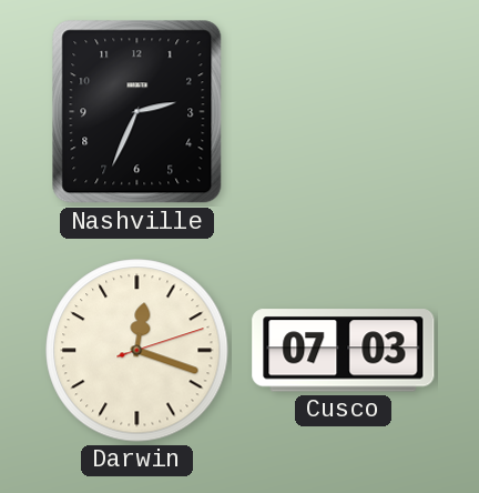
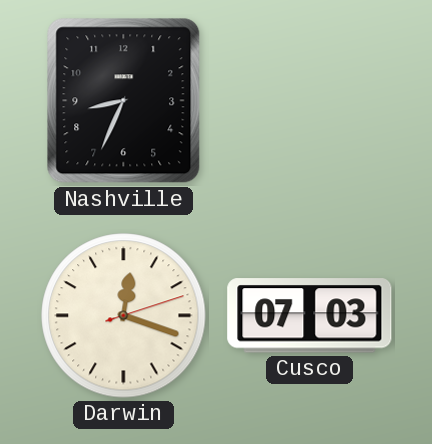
Nashville: 2:34 -> 8:34
